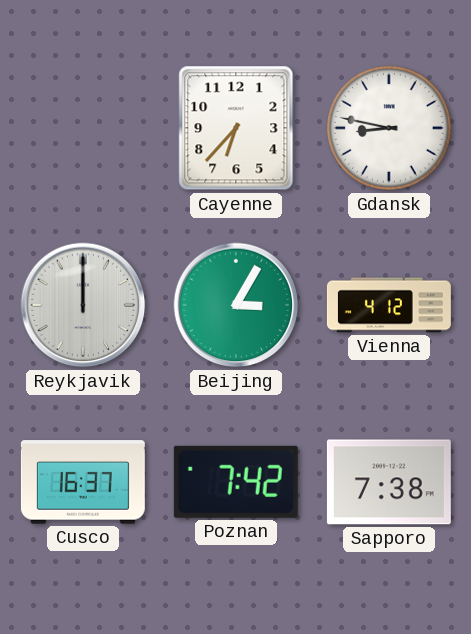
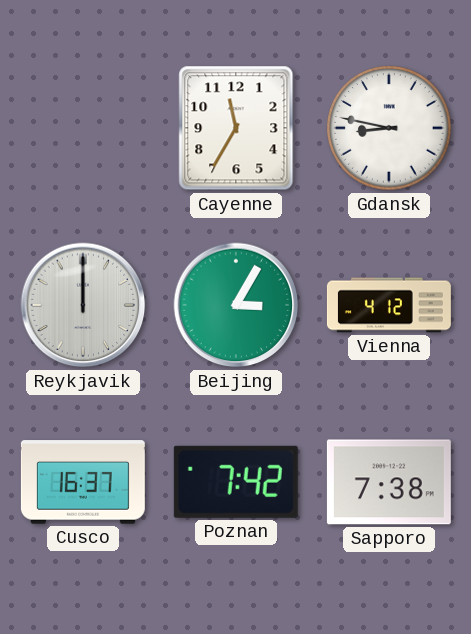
Cayenne: 6:37 -> 11:35
